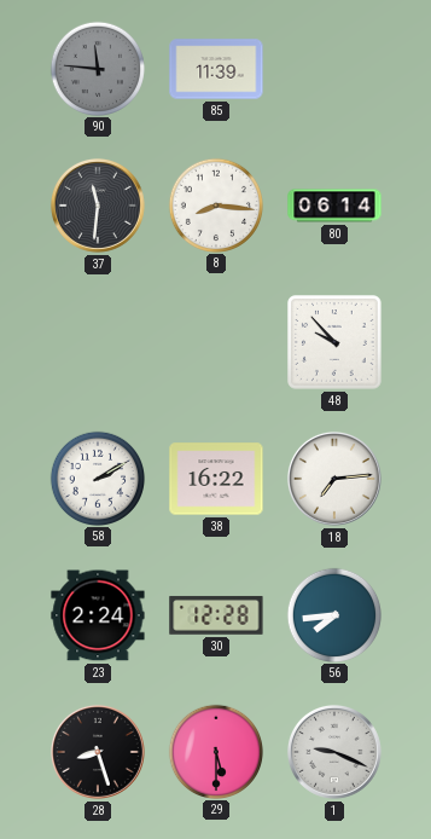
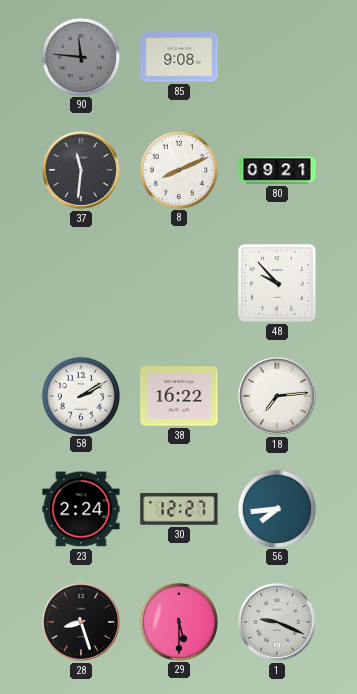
85: 11:39 -> 9:08
8: 8:16 -> 8:11
80: 06:14 -> 09:21
30: 12:28 -> 12:27
